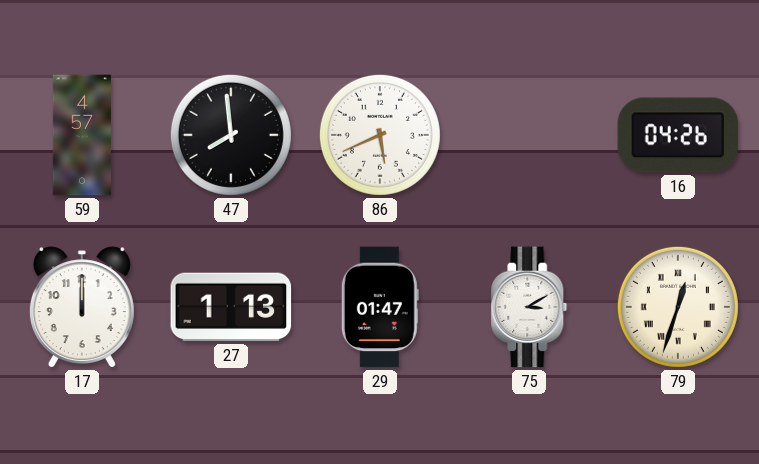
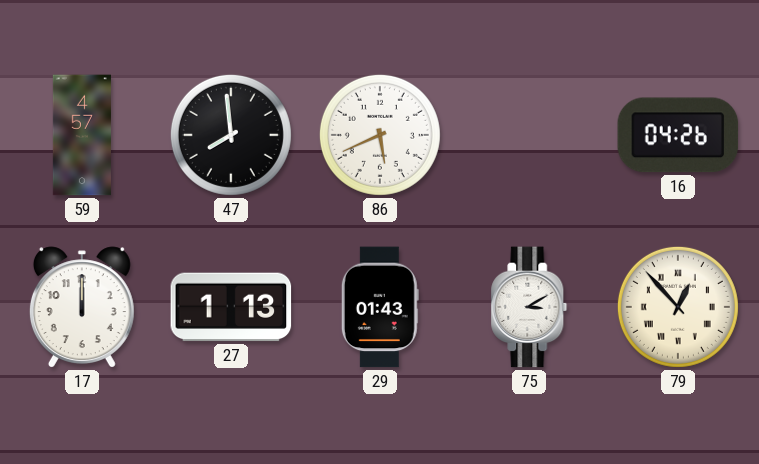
29: 01:47 -> 01:43
79: 12:33 -> 12:53
